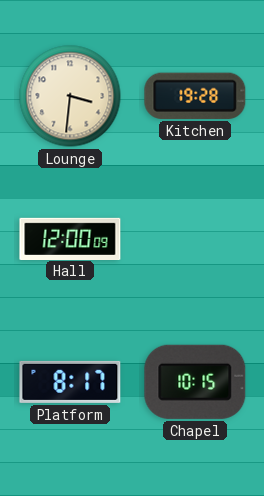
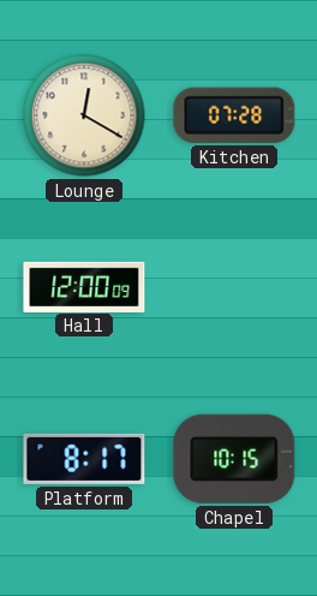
Lounge: 3:31 -> 12:20
Kitchen: 19:28 -> 07:28
